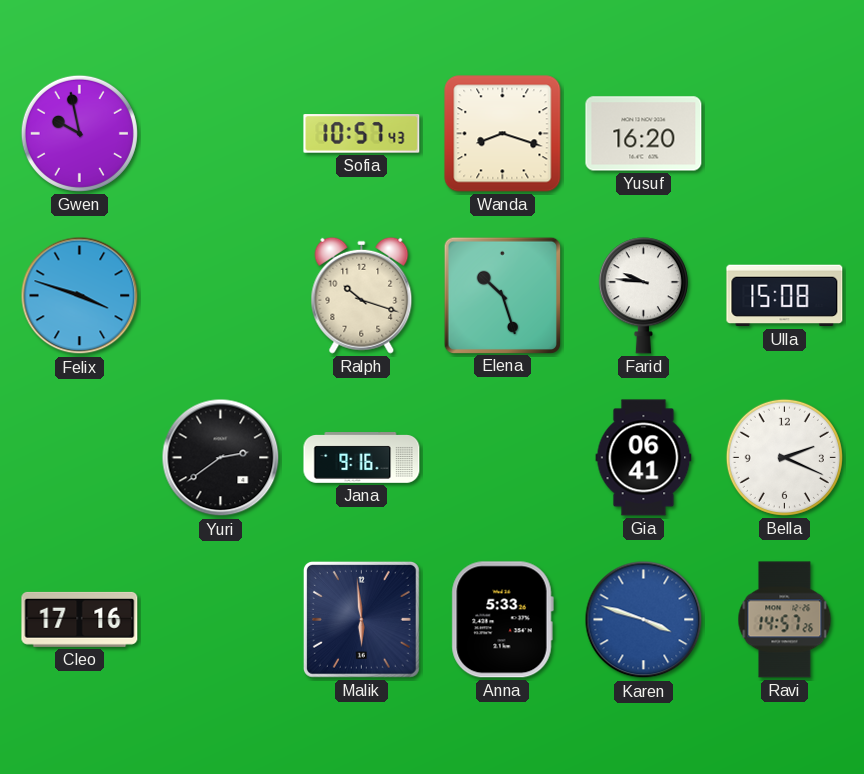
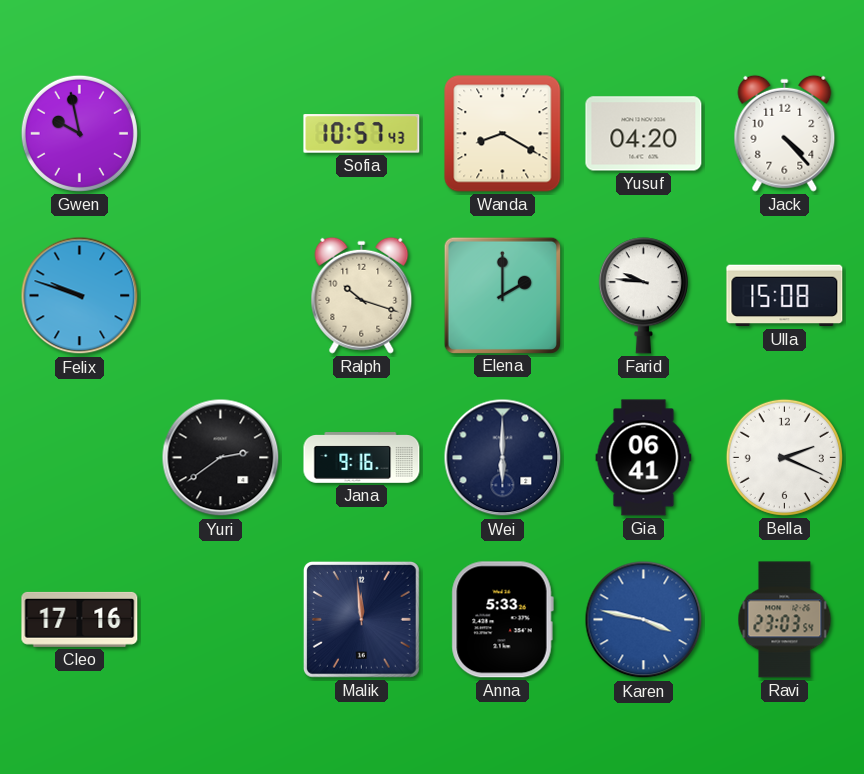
Wanda: 8:18 -> 8:20
Yusuf: 16:20 -> 04:20
Jack: none -> 4:23
Felix: 3:48 -> 9:48
Elena: 10:27 -> 2:00
Wei: none -> 6:00
Malik: 5:59 -> 11:59
Karen: 3:48 -> 3:47
Ravi: 14:57 -> 23:03
